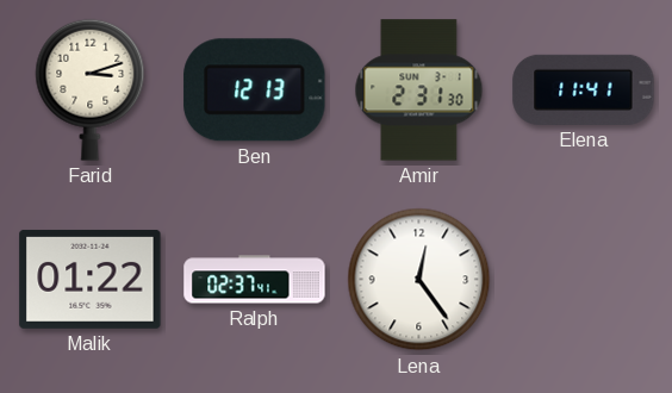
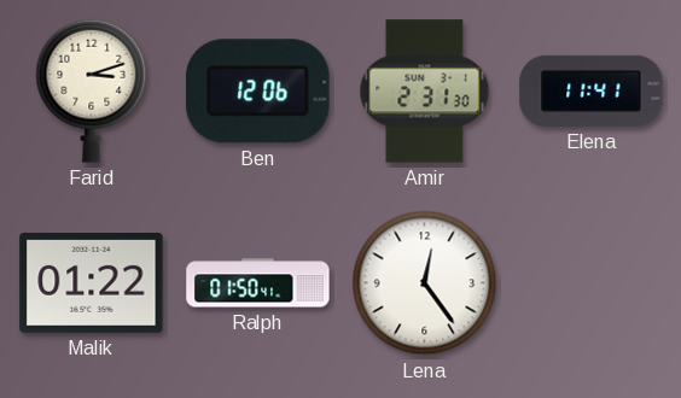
Ben: 12:13 -> 12:06
Ralph: 02:37 -> 01:50
